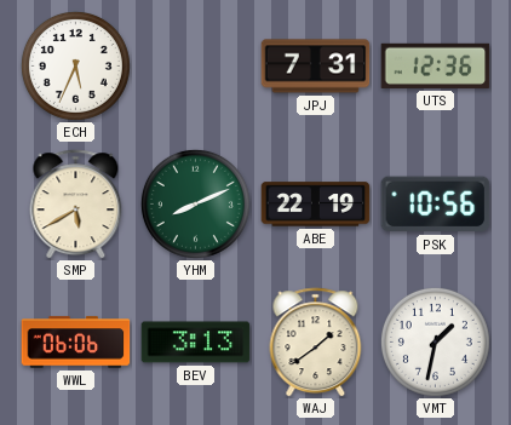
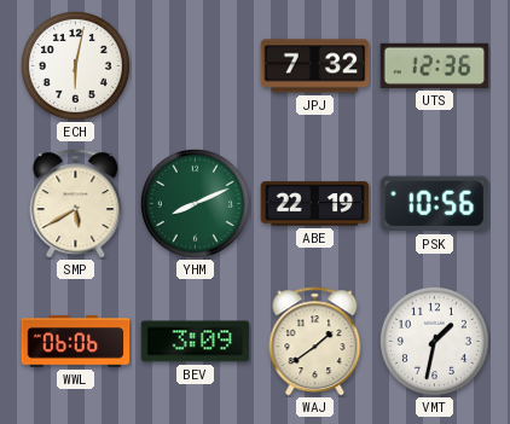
ECH: 5:34 -> 6:02
JPJ: 7:31 -> 7:32
BEV: 3:13 -> 3:09
